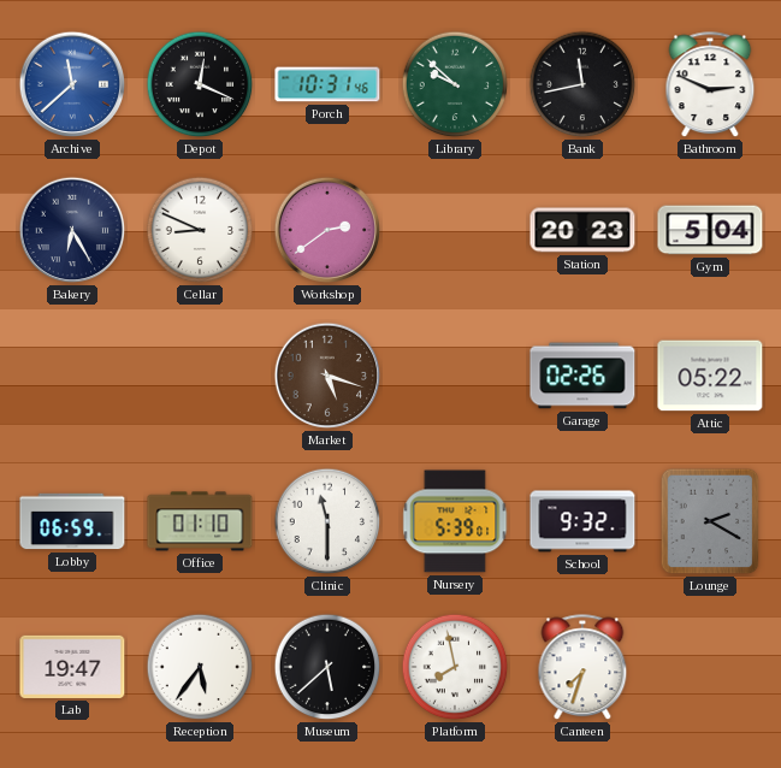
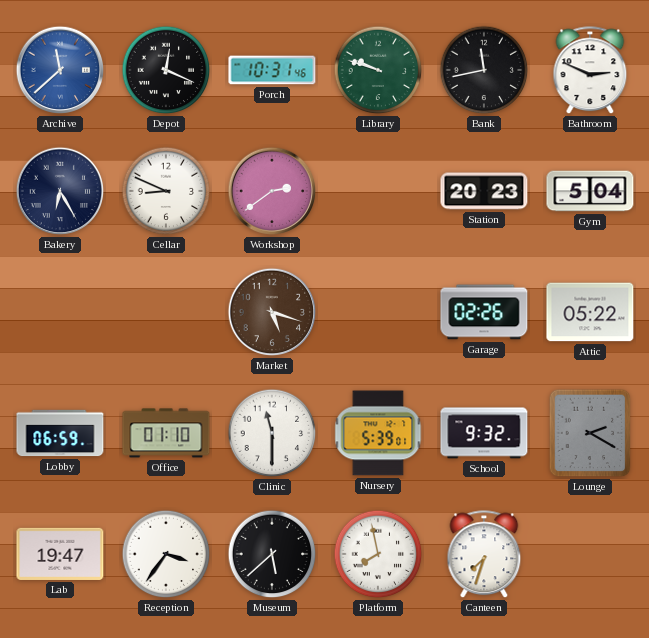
Library: 9:52 -> 9:48
Reception: 5:36 -> 3:36
